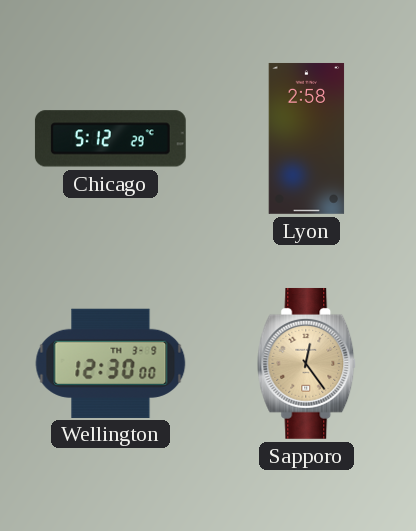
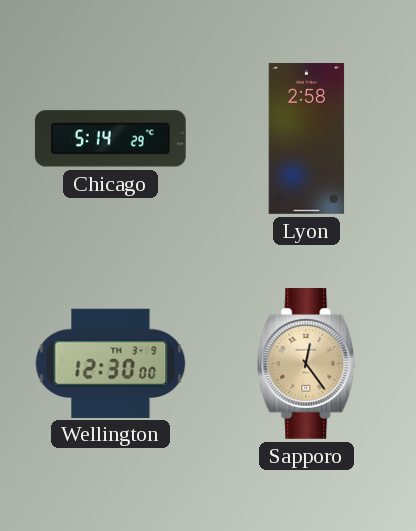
Chicago: 5:12 -> 5:14
